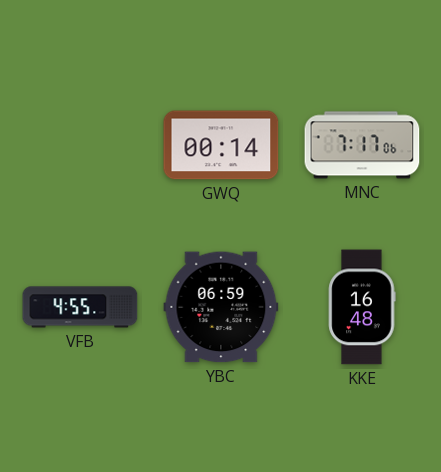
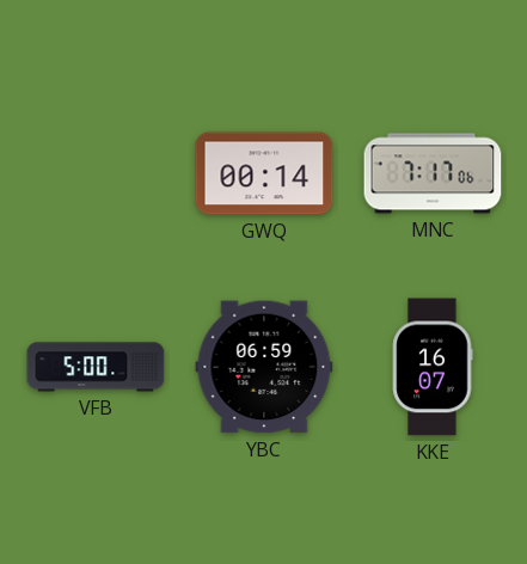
VFB: 4:55 -> 5:00
KKE: 16:48 -> 16:07
